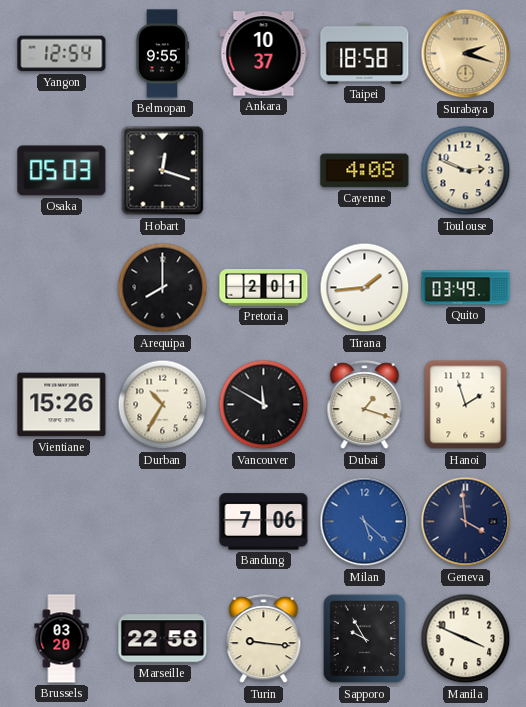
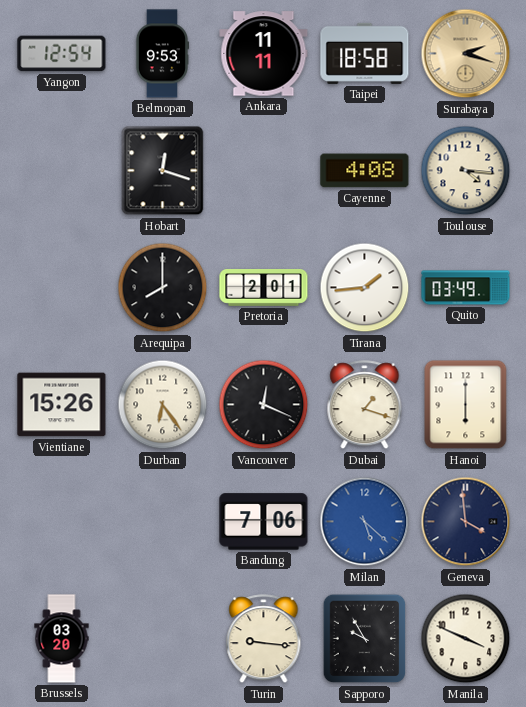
Belmopan: 9:55 -> 9:53
Ankara: 10:37 -> 11:11
Osaka: 05:03 -> none
Toulouse: 2:49 -> 4:16
Durban: 10:35 -> 6:24
Vancouver: 11:50 -> 12:19
Hanoi: 1:57 -> 6:00
Marseille: 22:58 -> none
